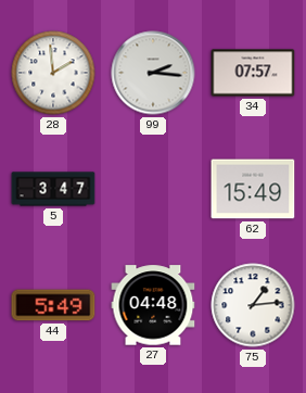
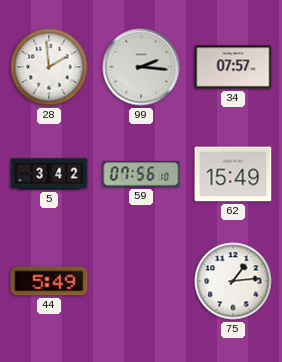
5: 3:47 -> 3:42
59: none -> 07:56
27: 04:48 -> none
